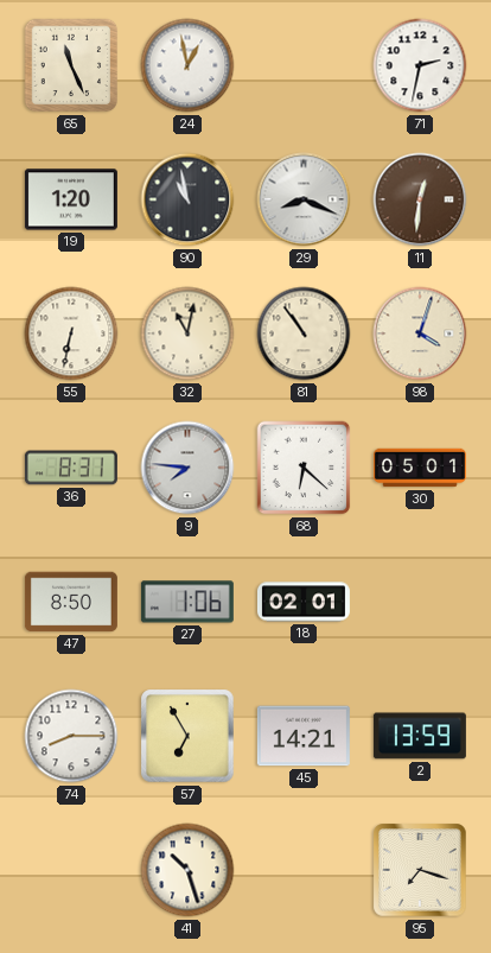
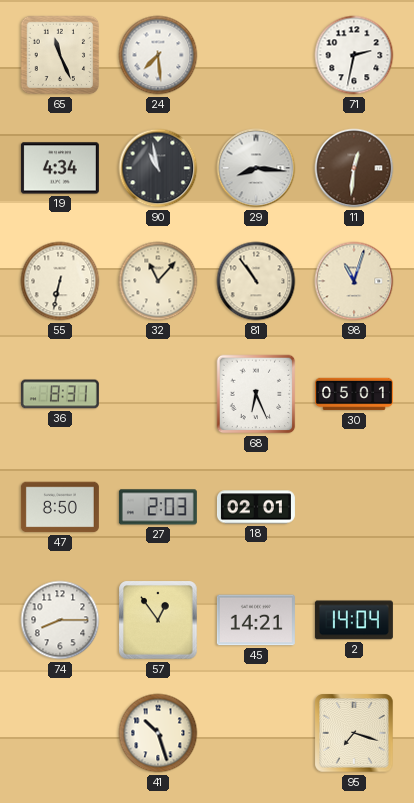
24: 12:58 -> 7:29
19: 1:20 -> 4:34
29: 8:19 -> 8:16
32: 11:02 -> 11:07
98: 4:03 -> 11:03
9: 7:46 -> none
68: 6:22 -> 6:26
27: 1:06 -> 2:03
57: 6:55 -> 12:54
2: 13:59 -> 14:04
